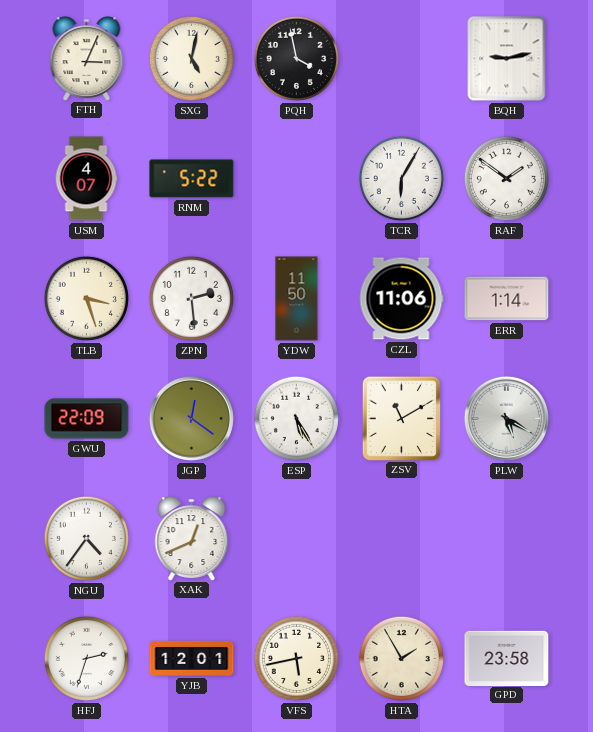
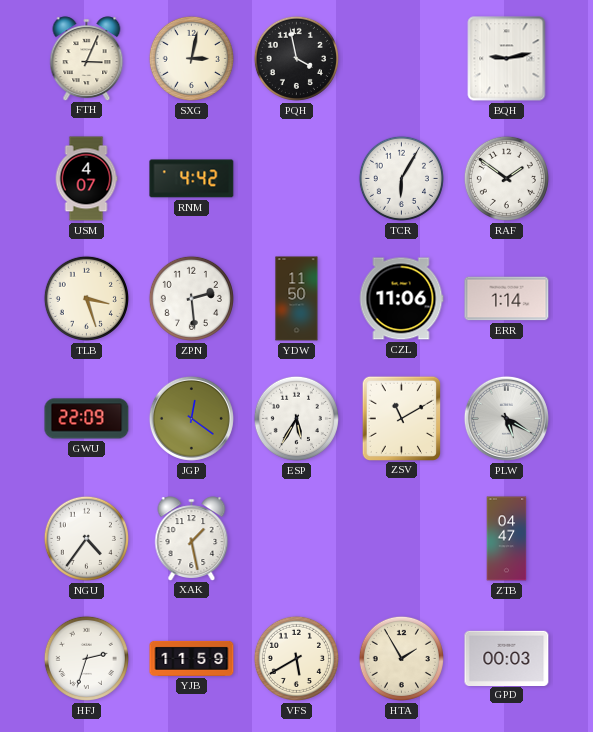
SXG: 5:02 -> 3:02
RNM: 5:22 -> 4:42
ESP: 5:25 -> 5:35
XAK: 12:41 -> 1:28
ZTB: none -> 04:47
YJB: 12:01 -> 11:59
VFS: 5:43 -> 5:40
GPD: 23:58 -> 00:03
